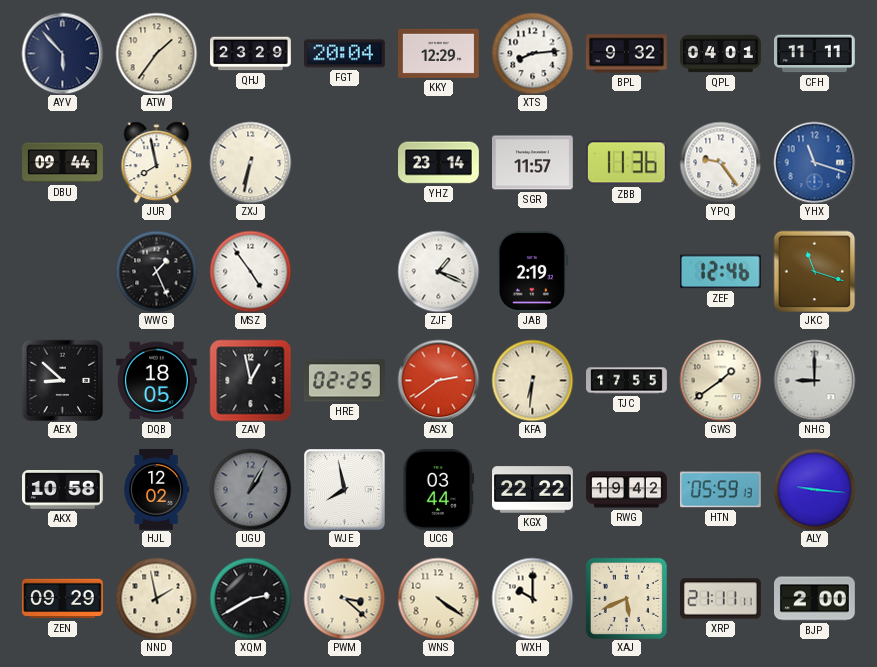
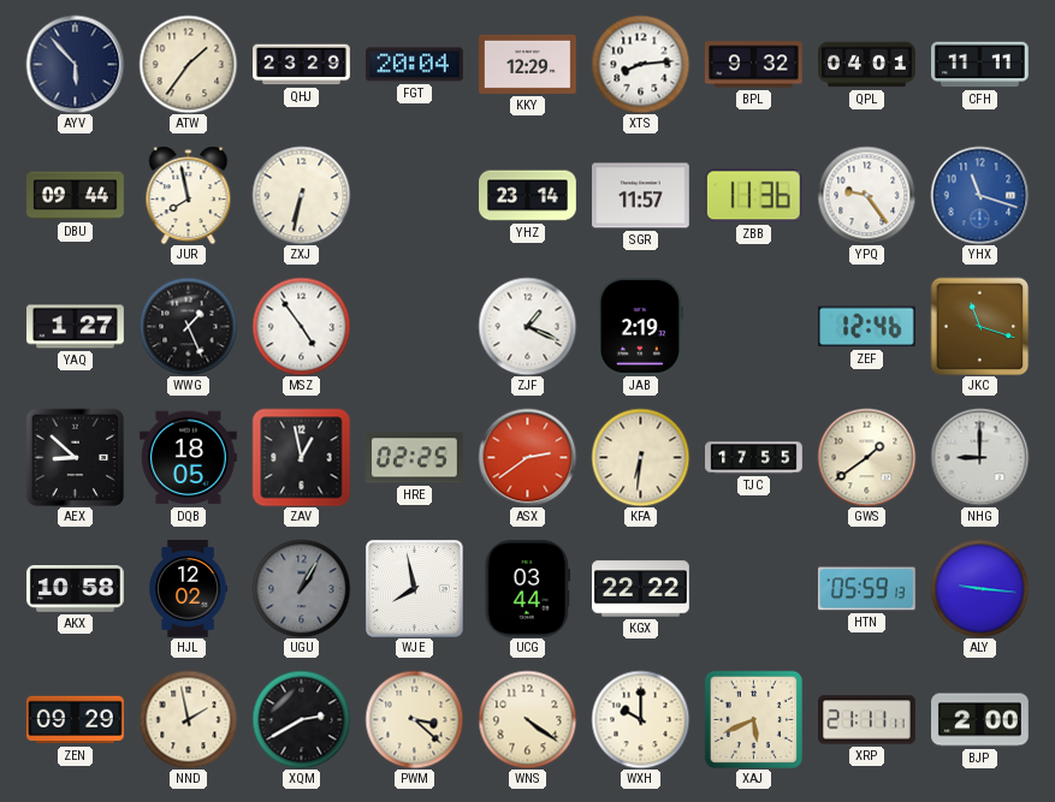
YAQ: none -> 1:27
RWG: 19:42 -> none
